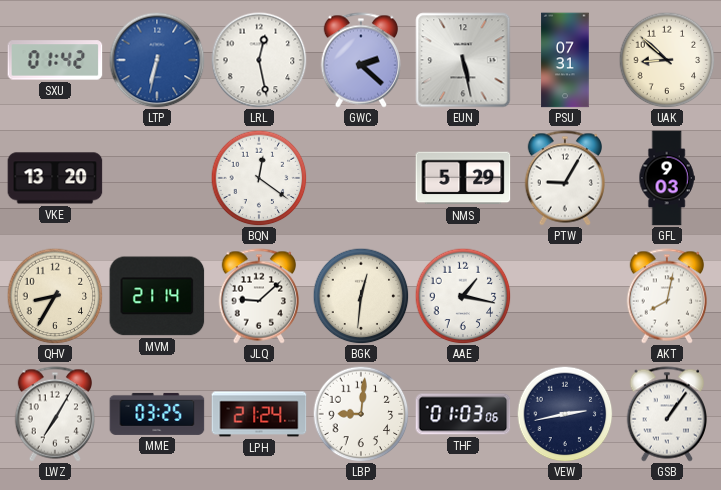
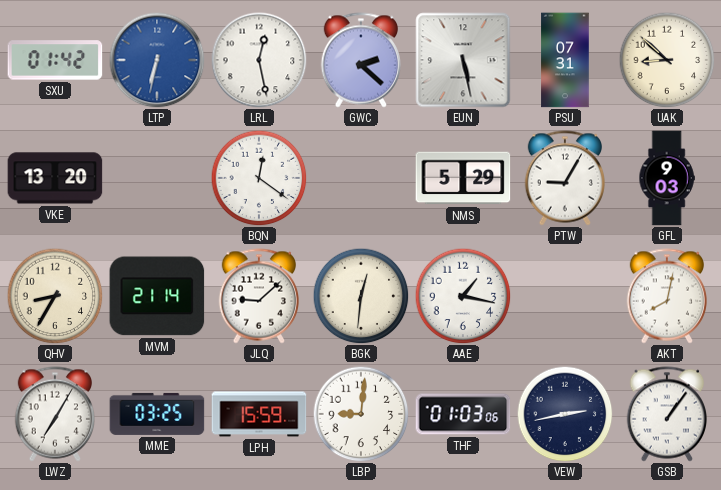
LPH: 21:24 -> 15:59
